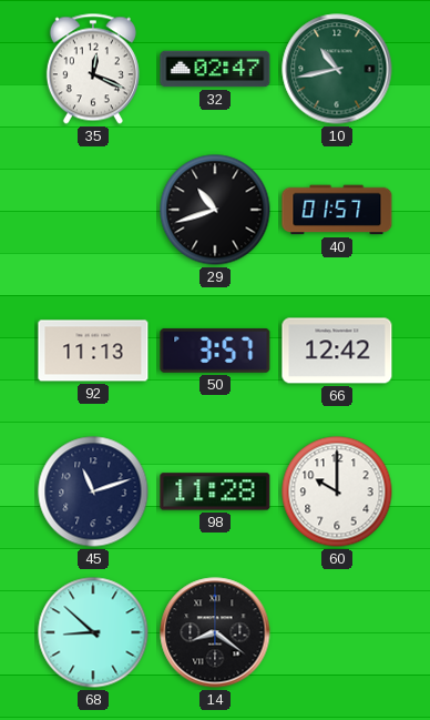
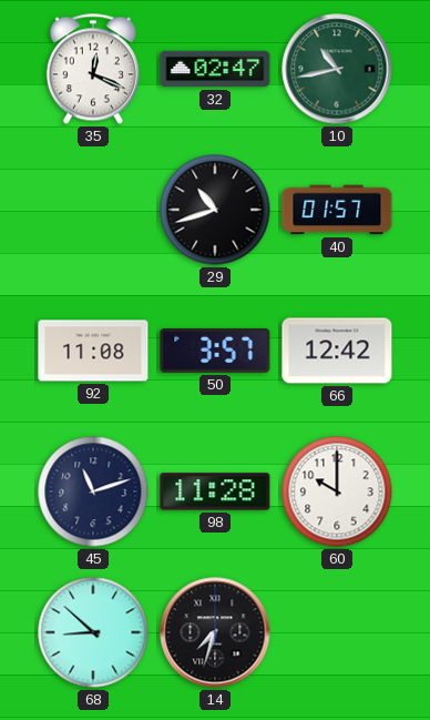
92: 11:13 -> 11:08
14: 8:21 -> 7:33
